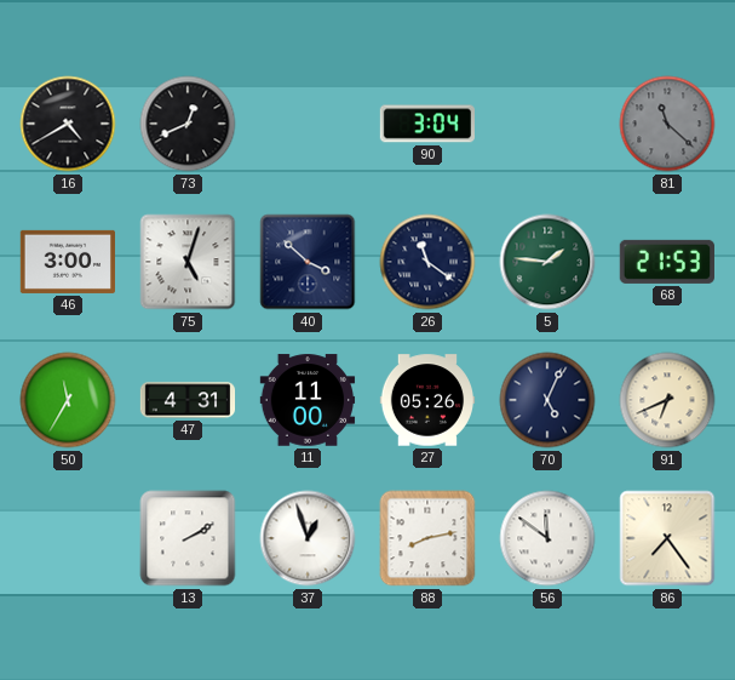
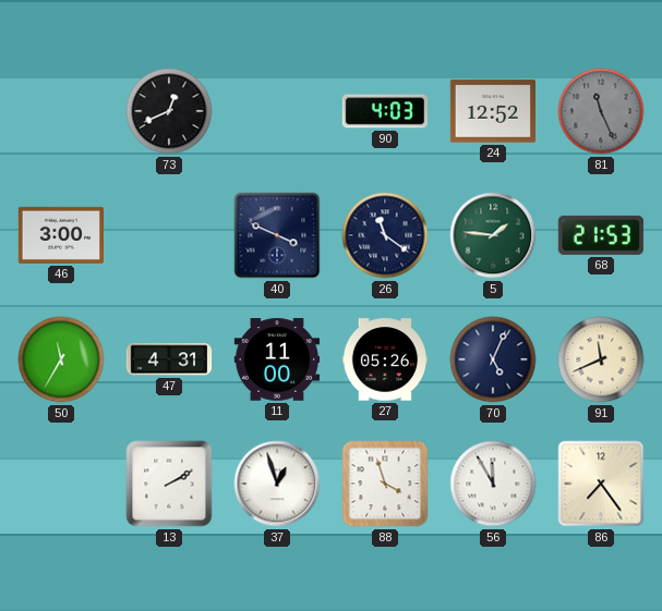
16: 4:40 -> none
90: 3:04 -> 4:03
24: none -> 12:52
81: 11:22 -> 11:26
75: 5:03 -> none
40: 3:52 -> 3:49
91: 6:41 -> 11:41
88: 8:13 -> 3:57
56: 11:51 -> 11:55
